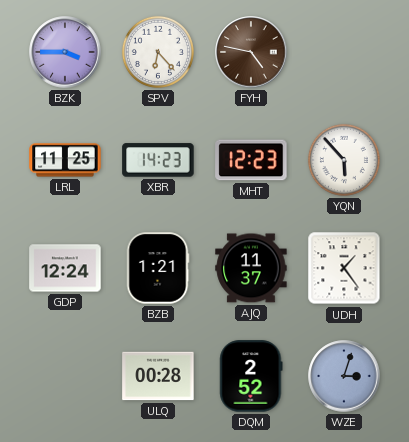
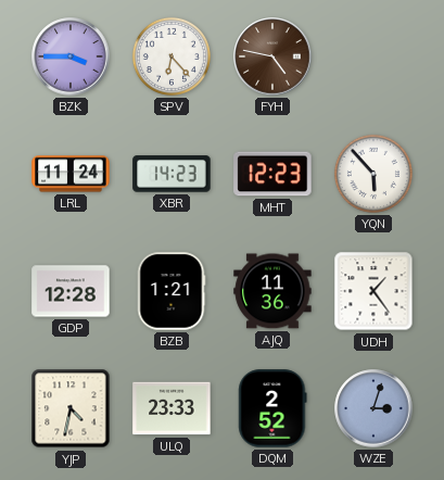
LRL: 11:25 -> 11:24
GDP: 12:24 -> 12:28
AJQ: 11:37 -> 11:36
YJP: none -> 4:32
ULQ: 00:28 -> 23:33
